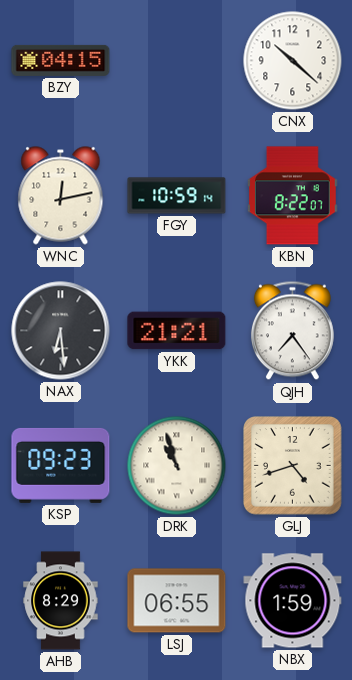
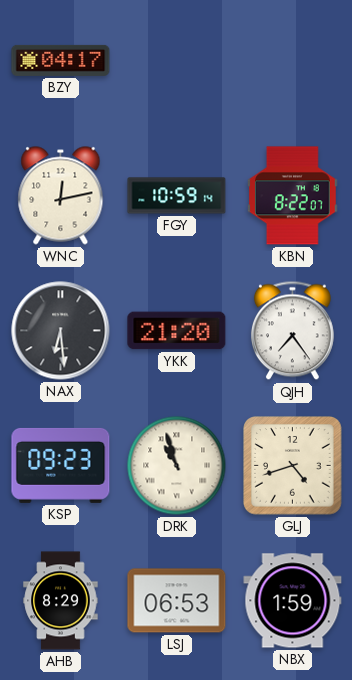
BZY: 04:15 -> 04:17
CNX: 10:22 -> none
YKK: 21:21 -> 21:20
LSJ: 06:55 -> 06:53
